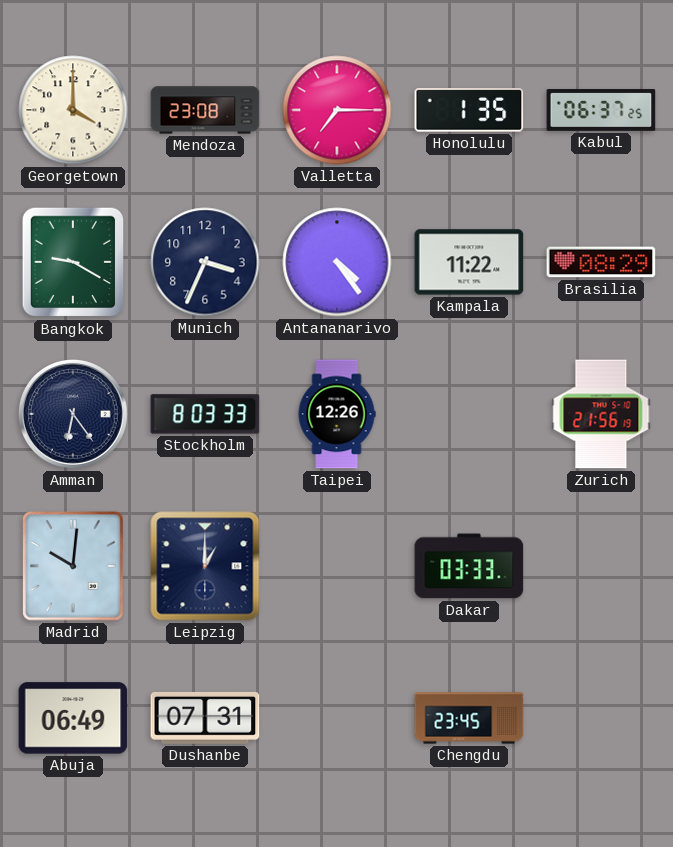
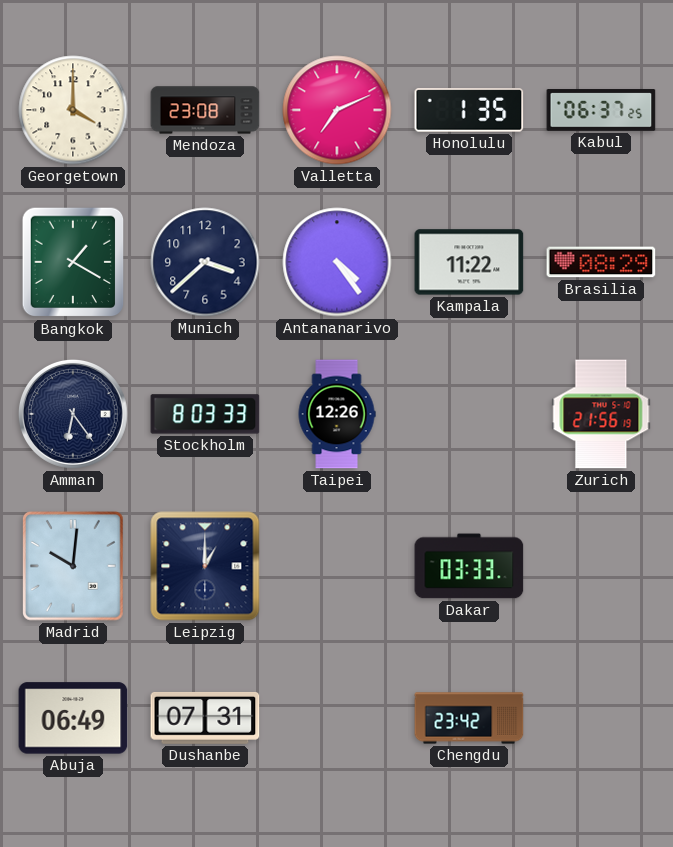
Valletta: 7:15 -> 7:11
Bangkok: 9:20 -> 1:20
Munich: 3:34 -> 3:38
Chengdu: 23:45 -> 23:42
